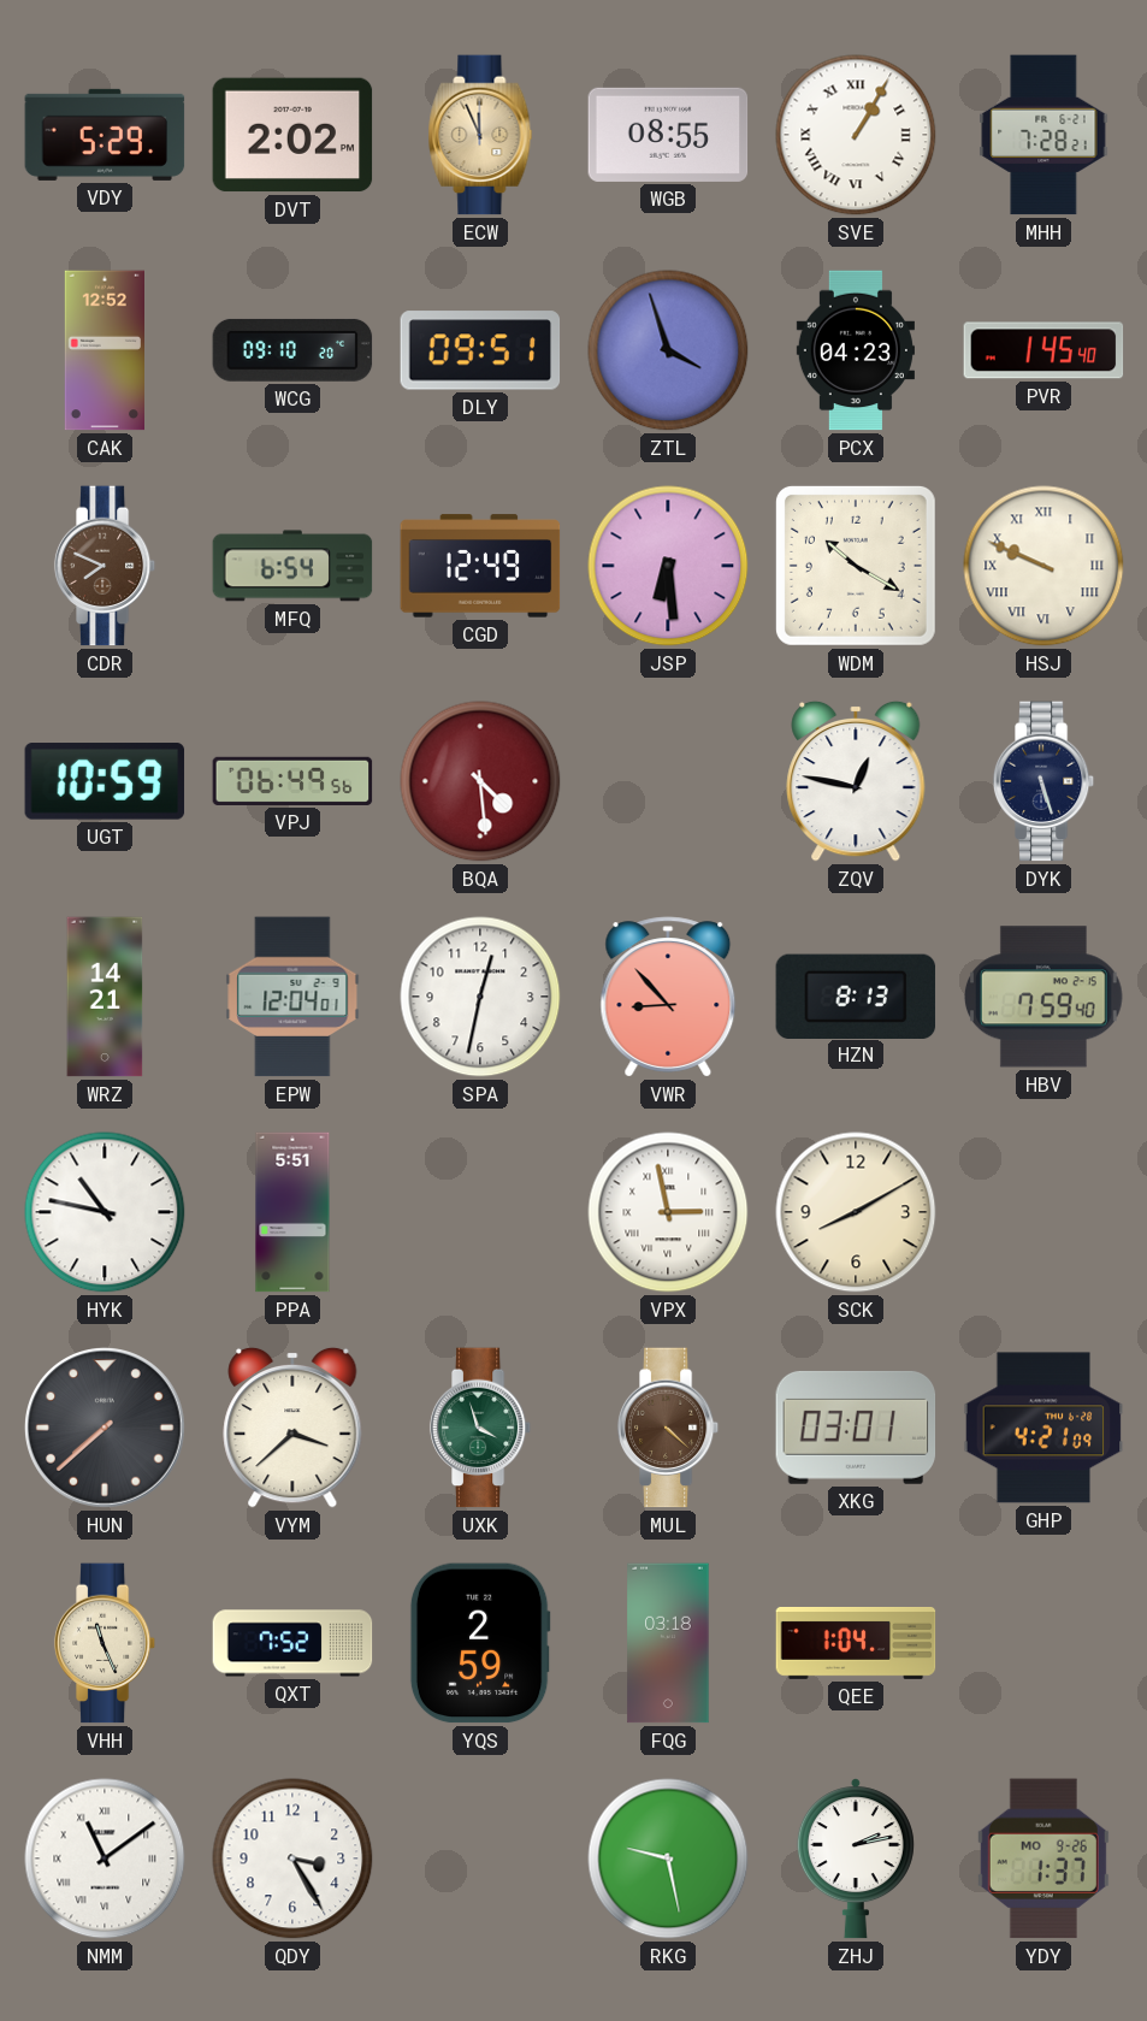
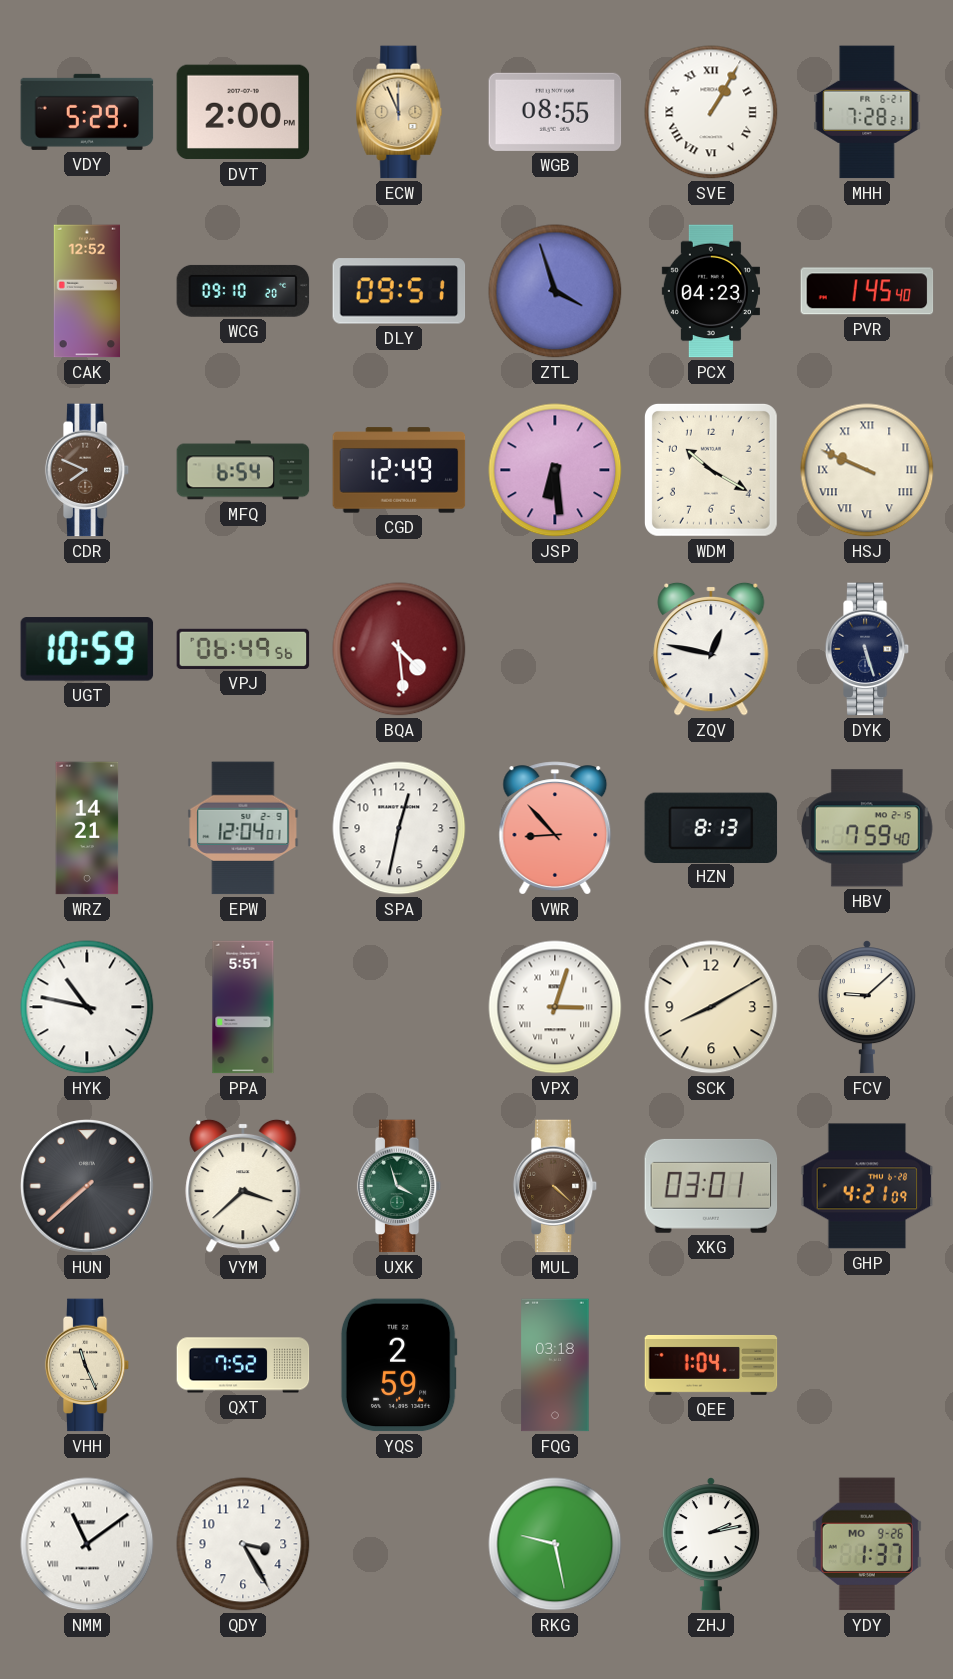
DVT: 2:02 -> 2:00
VPX: 2:58 -> 3:03
FCV: none -> 9:08
